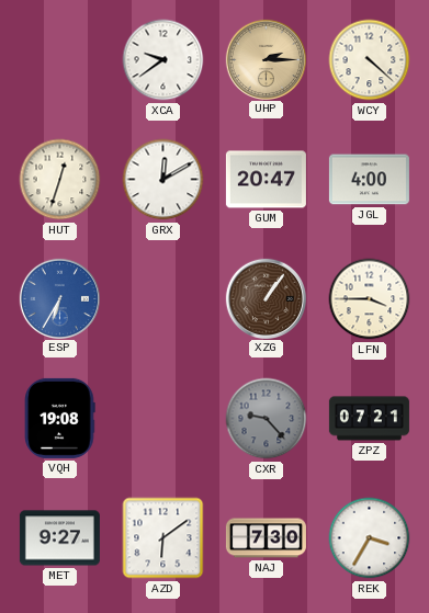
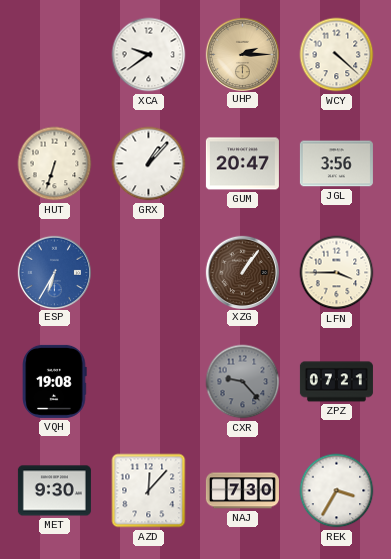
HUT: 12:33 -> 6:33
GRX: 12:10 -> 1:07
JGL: 4:00 -> 3:56
MET: 9:27 -> 9:30
AZD: 6:09 -> 12:07
